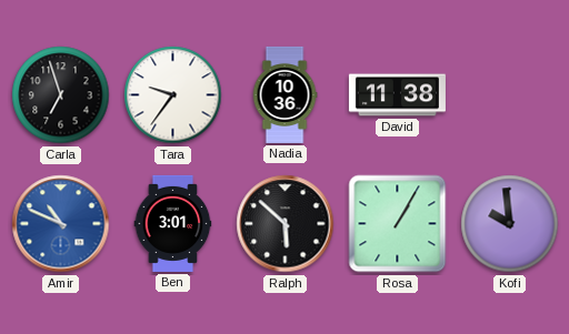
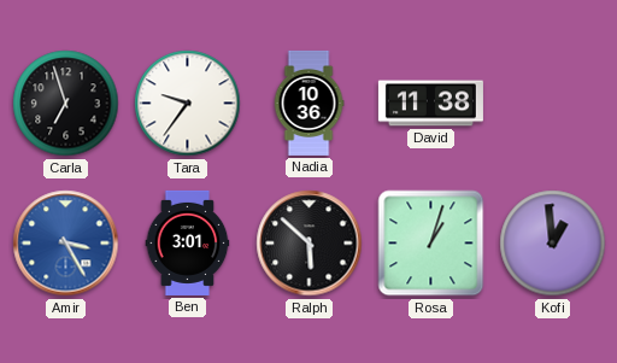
Amir: 10:49 -> 3:25
Rosa: 1:05 -> 1:03
Kofi: 9:59 -> 12:59
